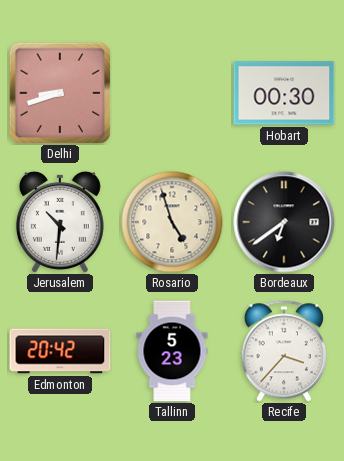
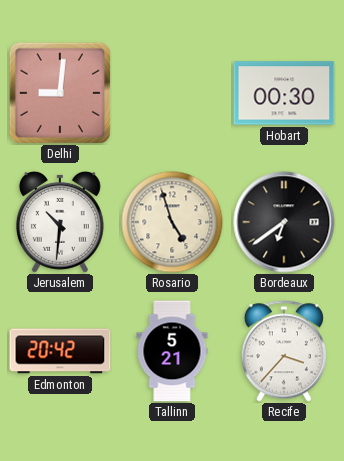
Delhi: 8:42 -> 9:01
Tallinn: 5:23 -> 5:21
